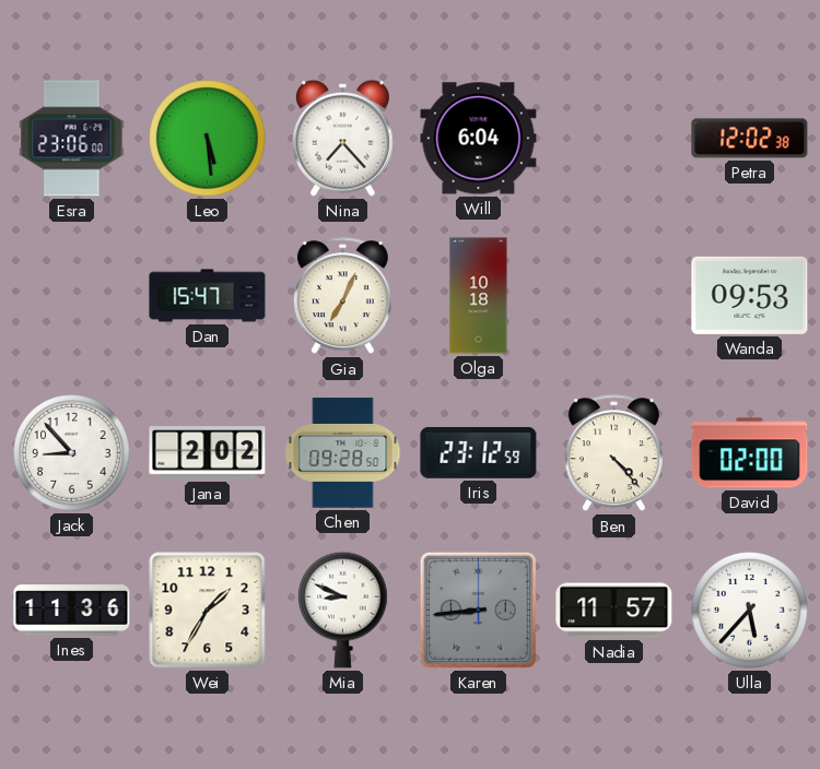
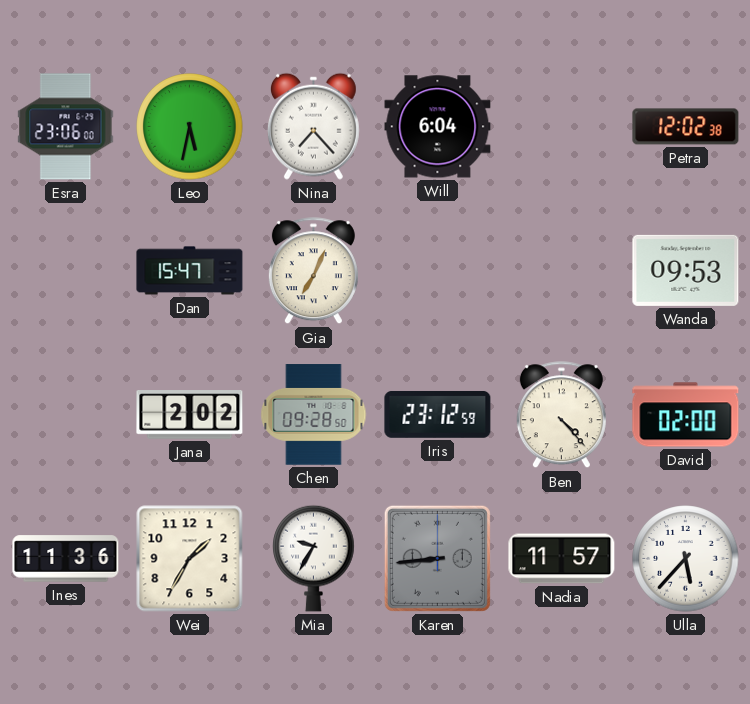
Leo: 5:29 -> 5:32
Olga: 10:18 -> none
Jack: 8:53 -> none
Mia: 8:49 -> 9:35
